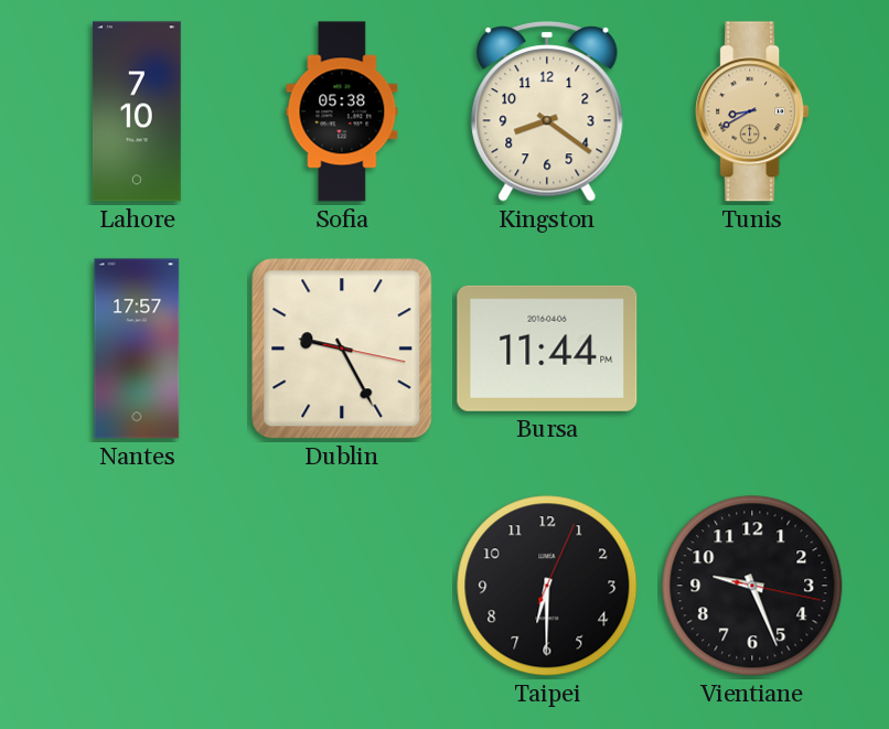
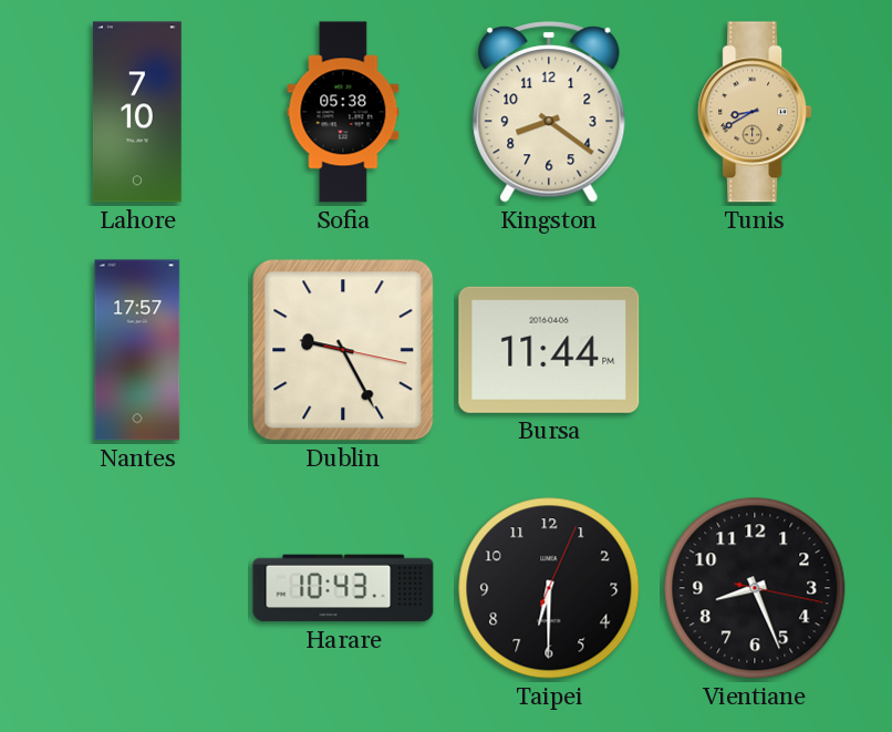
Harare: none -> 10:43
Vientiane: 9:26 -> 8:26
